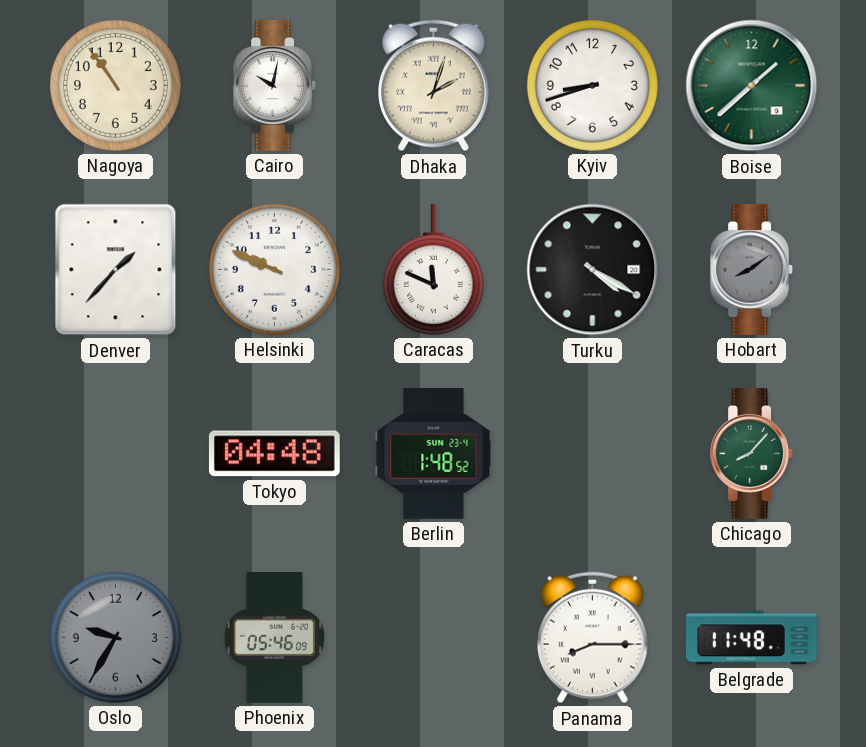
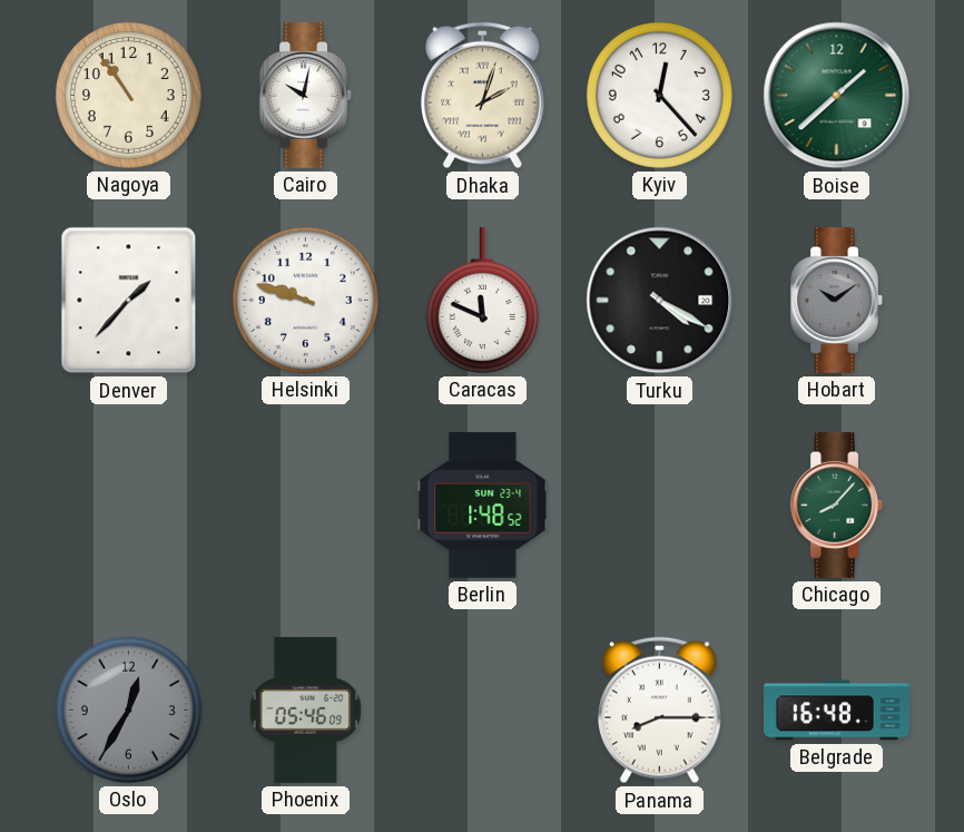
Kyiv: 8:42 -> 12:23
Helsinki: 9:49 -> 9:48
Hobart: 8:09 -> 10:09
Tokyo: 04:48 -> none
Oslo: 9:35 -> 12:35
Belgrade: 11:48 -> 16:48
